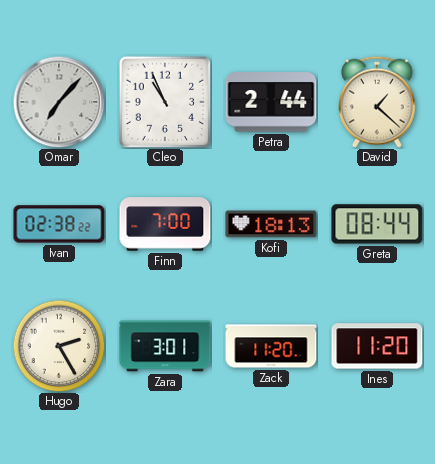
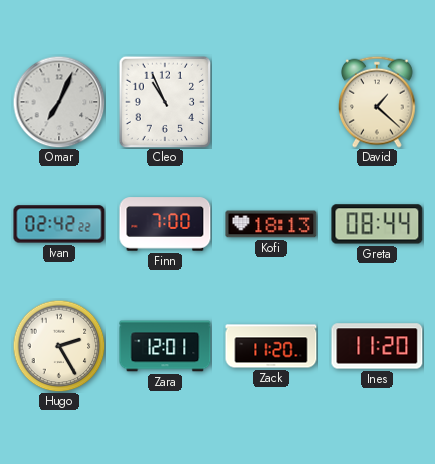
Omar: 7:07 -> 7:04
Petra: 2:44 -> none
Ivan: 02:38 -> 02:42
Zara: 3:01 -> 12:01
